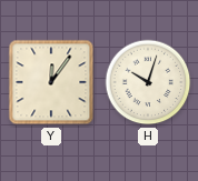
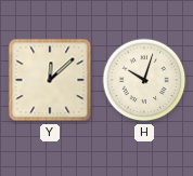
Y: 12:06 -> 12:08
